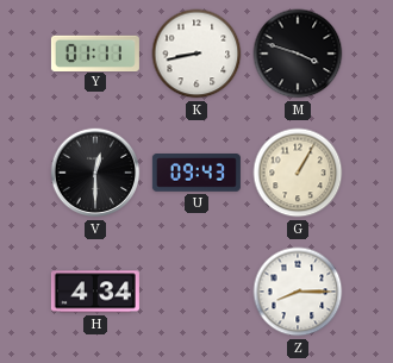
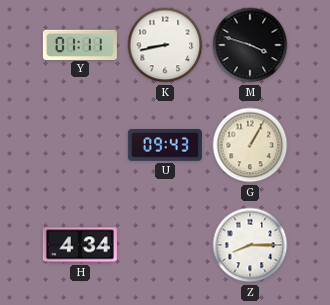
V: 12:30 -> none
